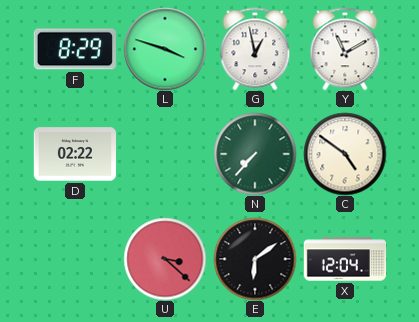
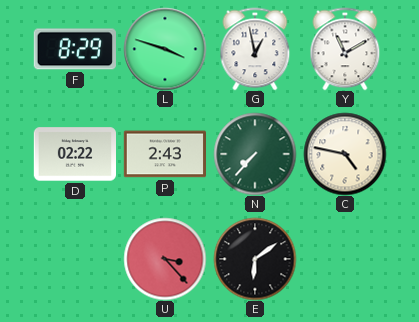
P: none -> 2:43
C: 4:51 -> 4:47
U: 3:22 -> 3:23
X: 12:04 -> none
